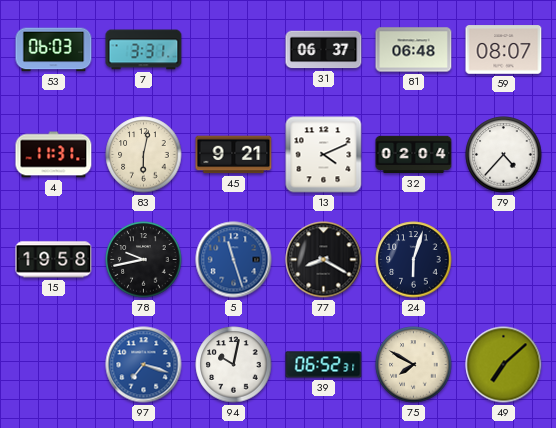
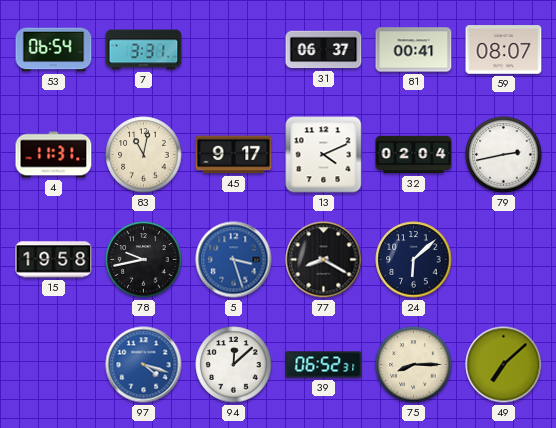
53: 06:03 -> 06:54
81: 06:48 -> 00:41
83: 6:02 -> 11:02
45: 9:21 -> 9:17
79: 4:37 -> 2:43
5: 11:27 -> 3:27
24: 6:03 -> 6:08
97: 7:18 -> 4:18
94: 10:02 -> 12:08
75: 7:50 -> 8:15
